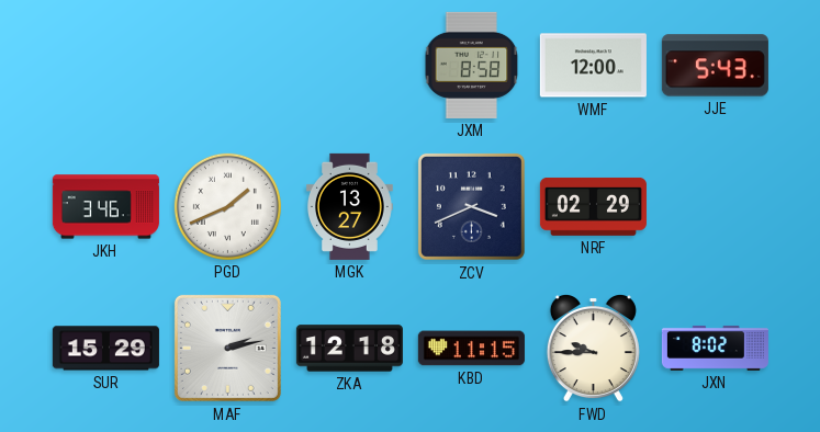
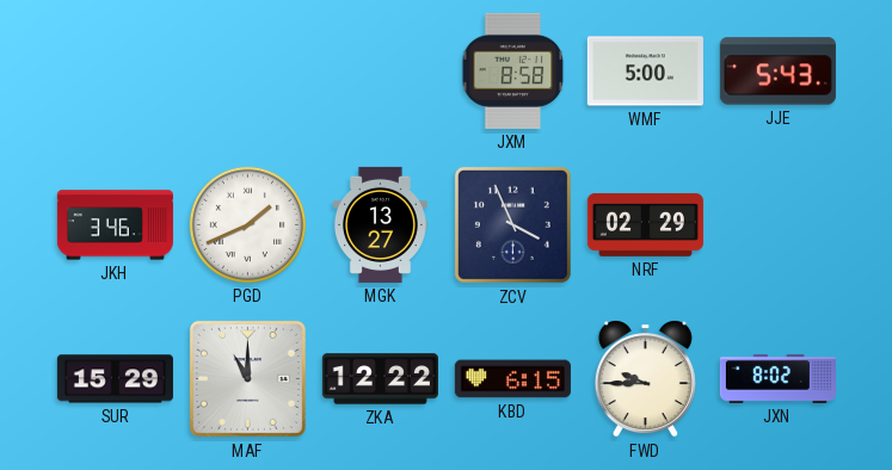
WMF: 12:00 -> 5:00
ZCV: 3:41 -> 3:56
MAF: 2:13 -> 11:00
ZKA: 12:18 -> 12:22
KBD: 11:15 -> 6:15
